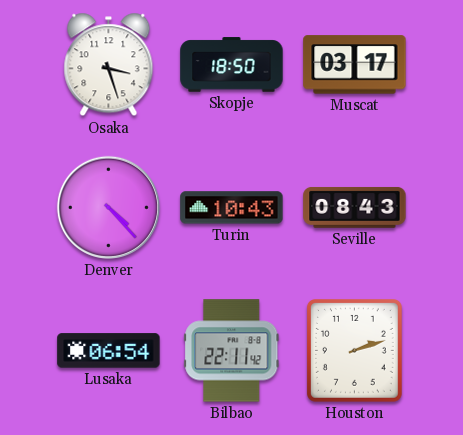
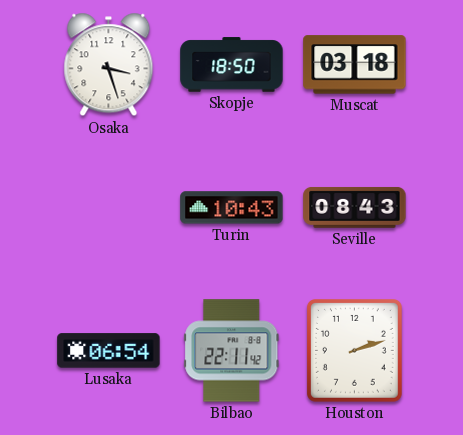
Muscat: 03:17 -> 03:18
Denver: 4:23 -> none
